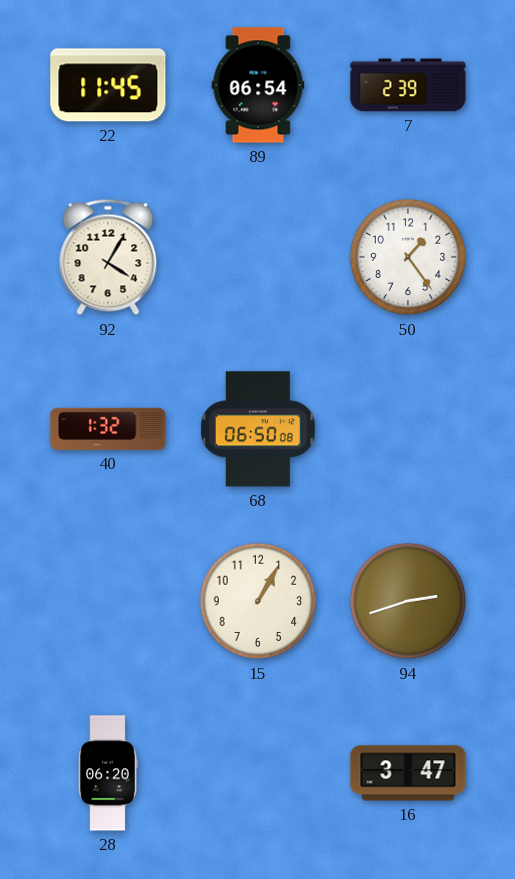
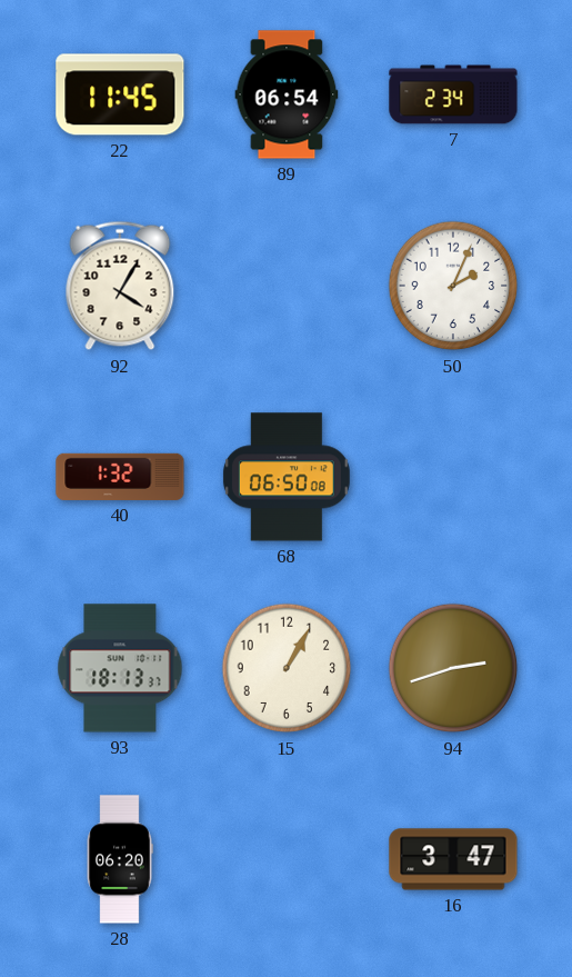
7: 2:39 -> 2:34
50: 1:24 -> 2:04
93: none -> 18:13
